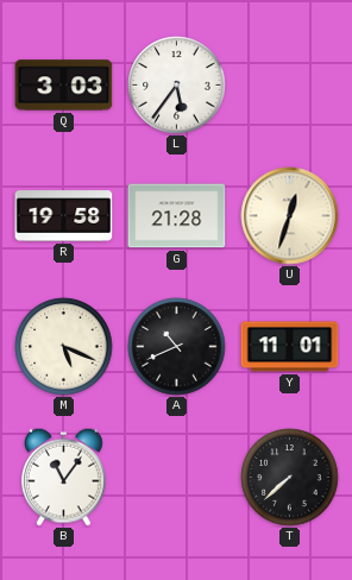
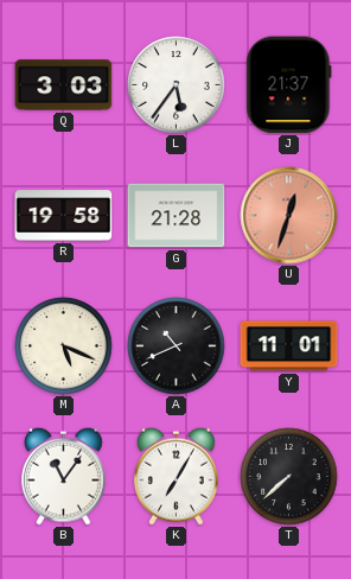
J: none -> 21:37
U dial: cream -> salmon
K: none -> 7:05
